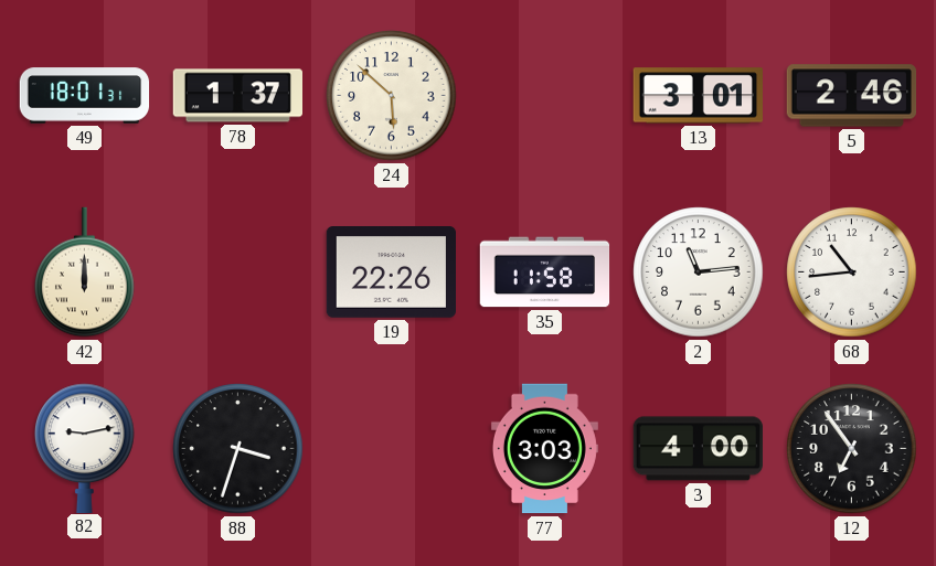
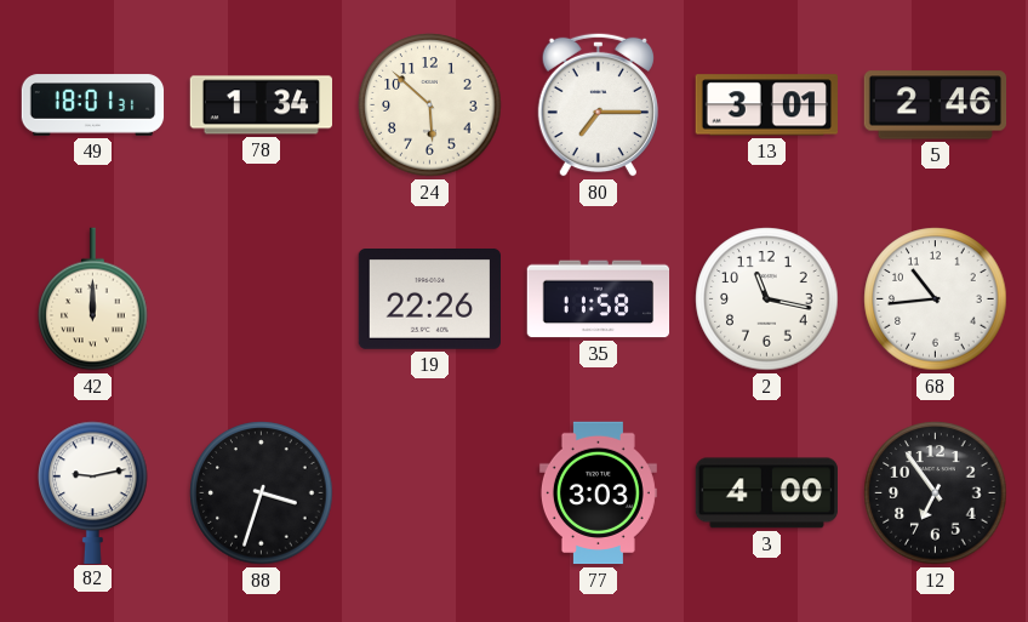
78: 1:37 -> 1:34
80: none -> 7:15
2: 11:14 -> 11:17
